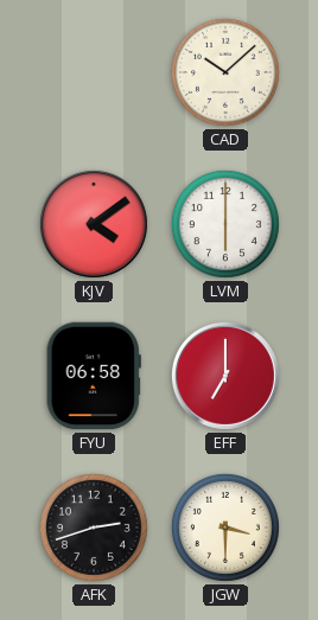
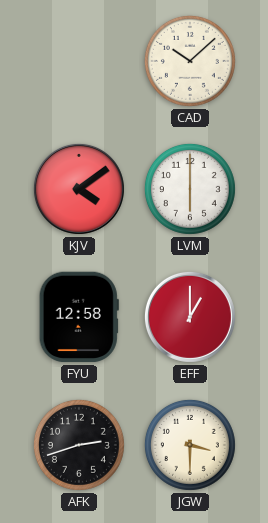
FYU: 06:58 -> 12:58
EFF: 7:00 -> 1:00
